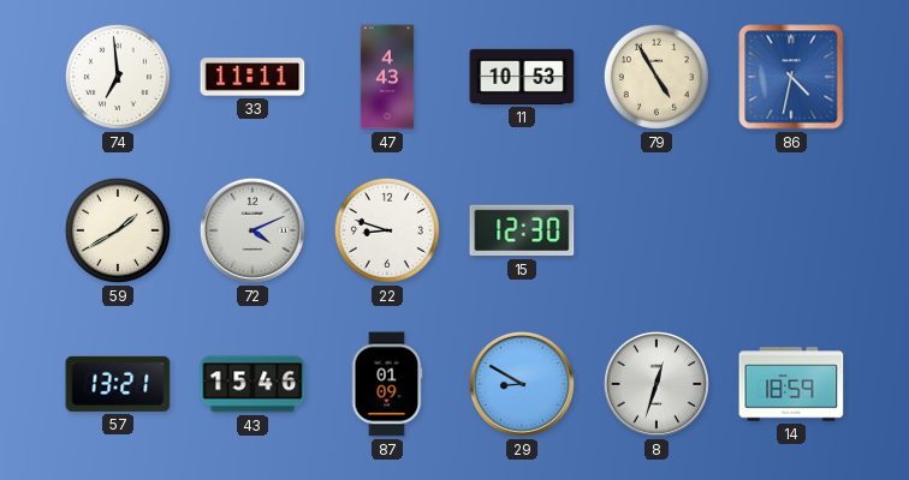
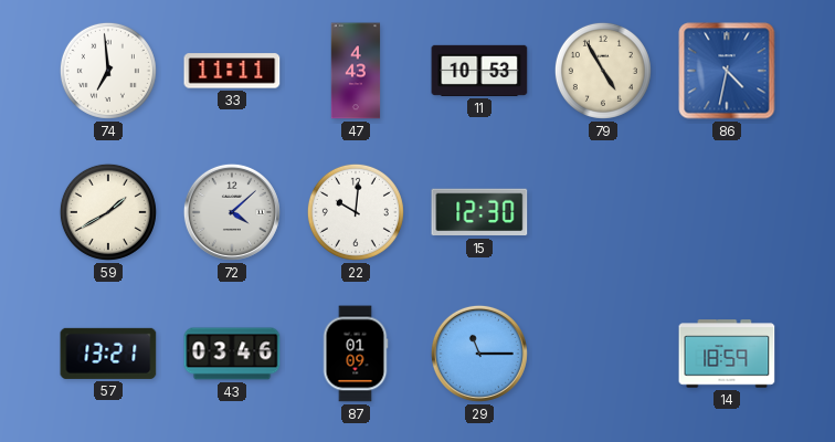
72: 4:11 -> 4:08
22: 8:48 -> 10:01
43: 15:46 -> 03:46
29: 8:50 -> 11:15
8: 12:33 -> none
